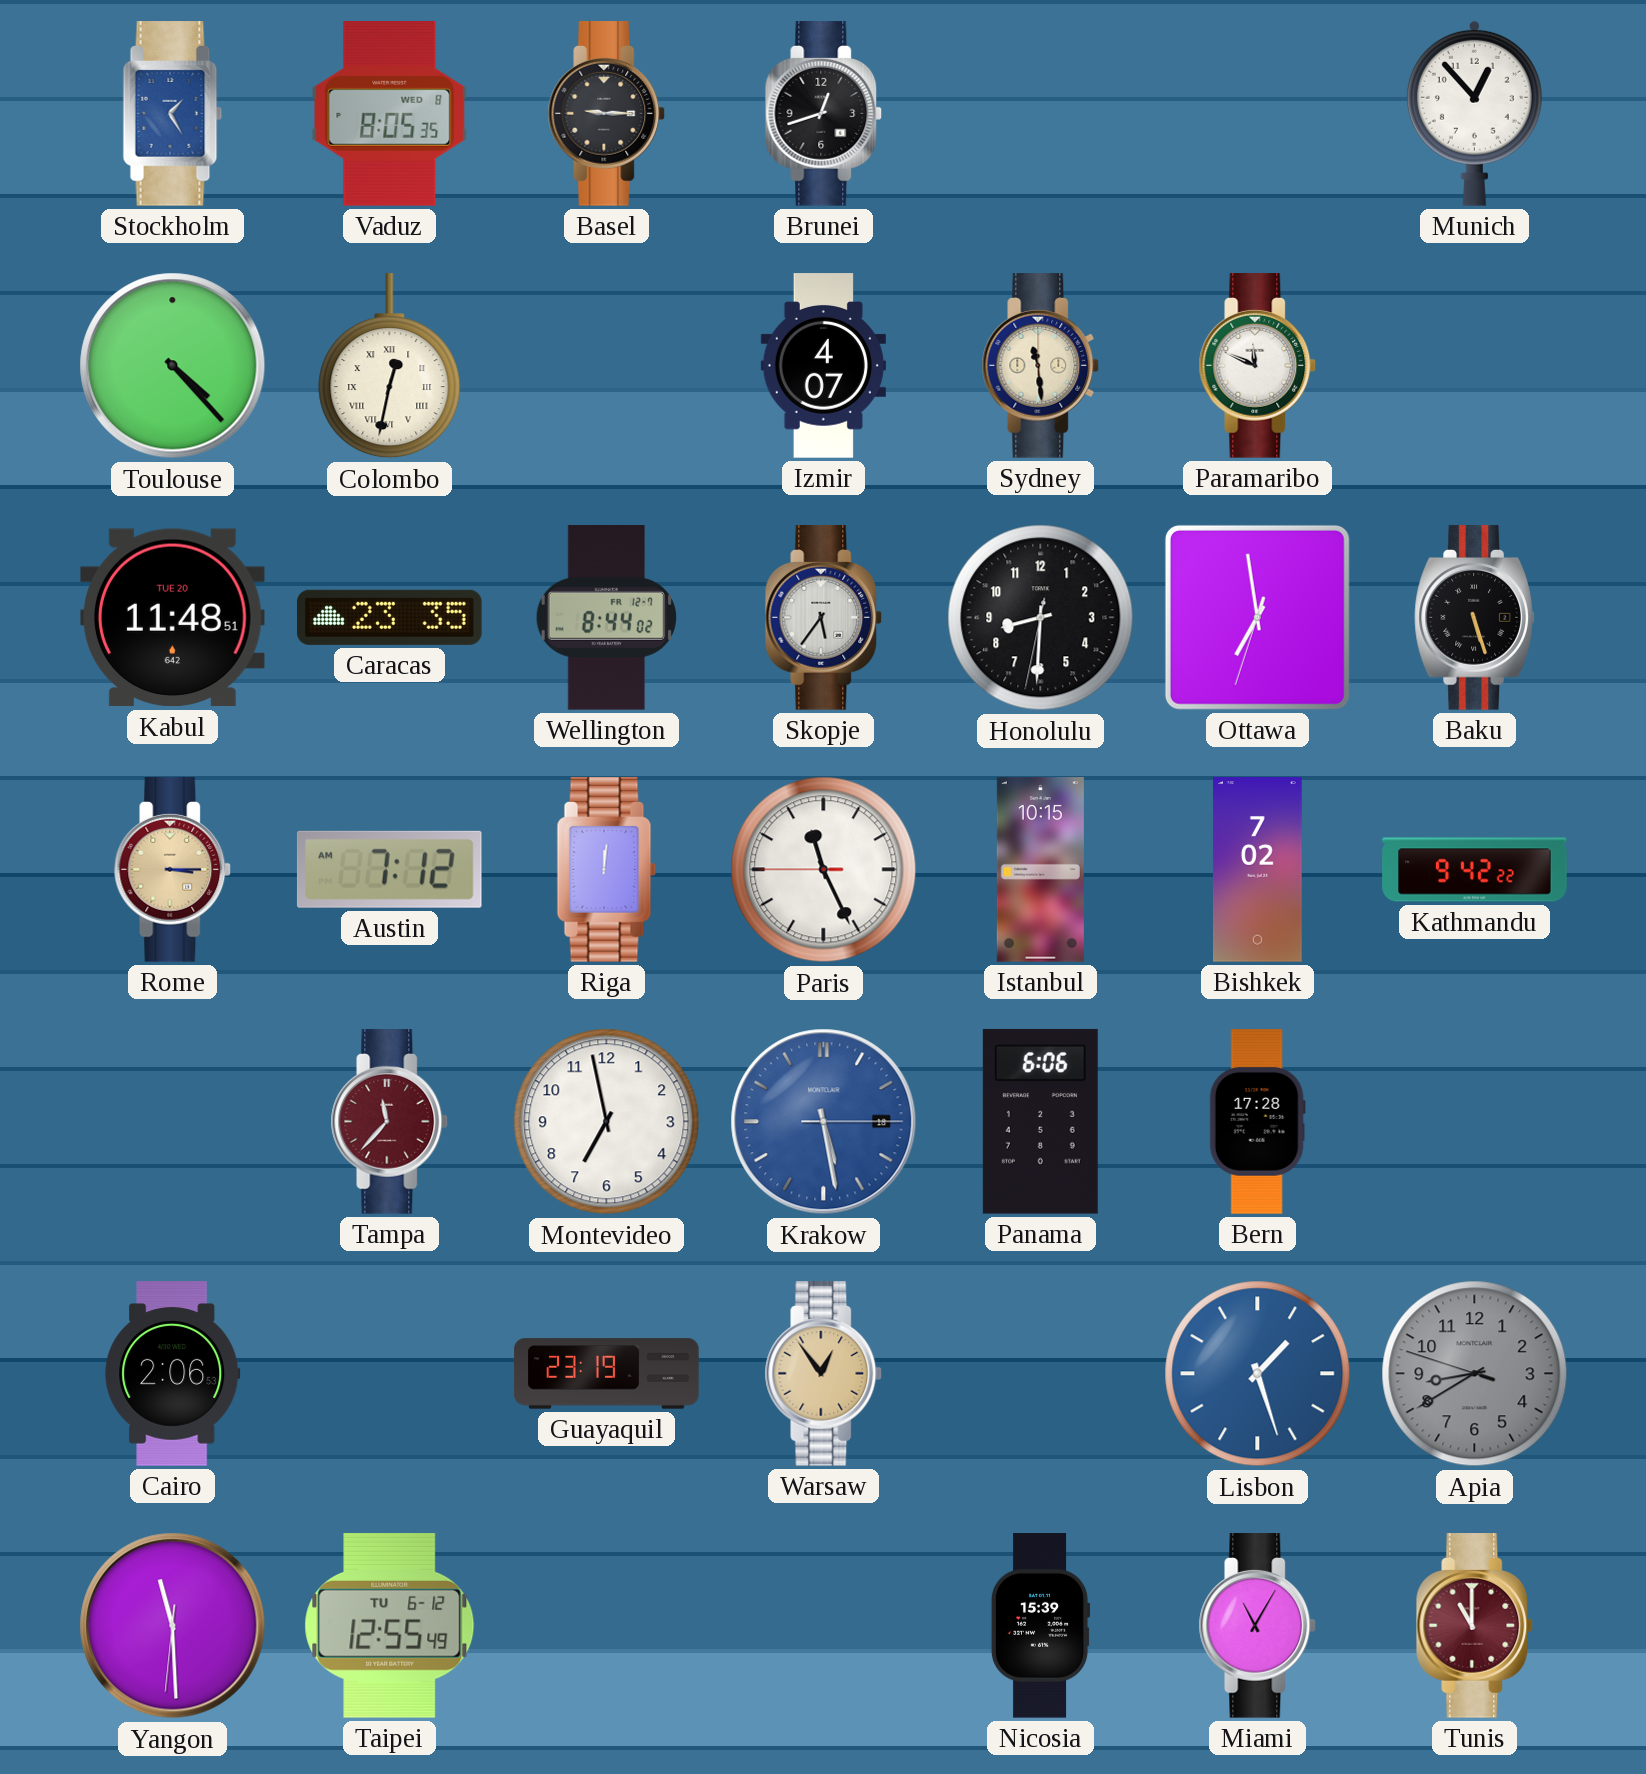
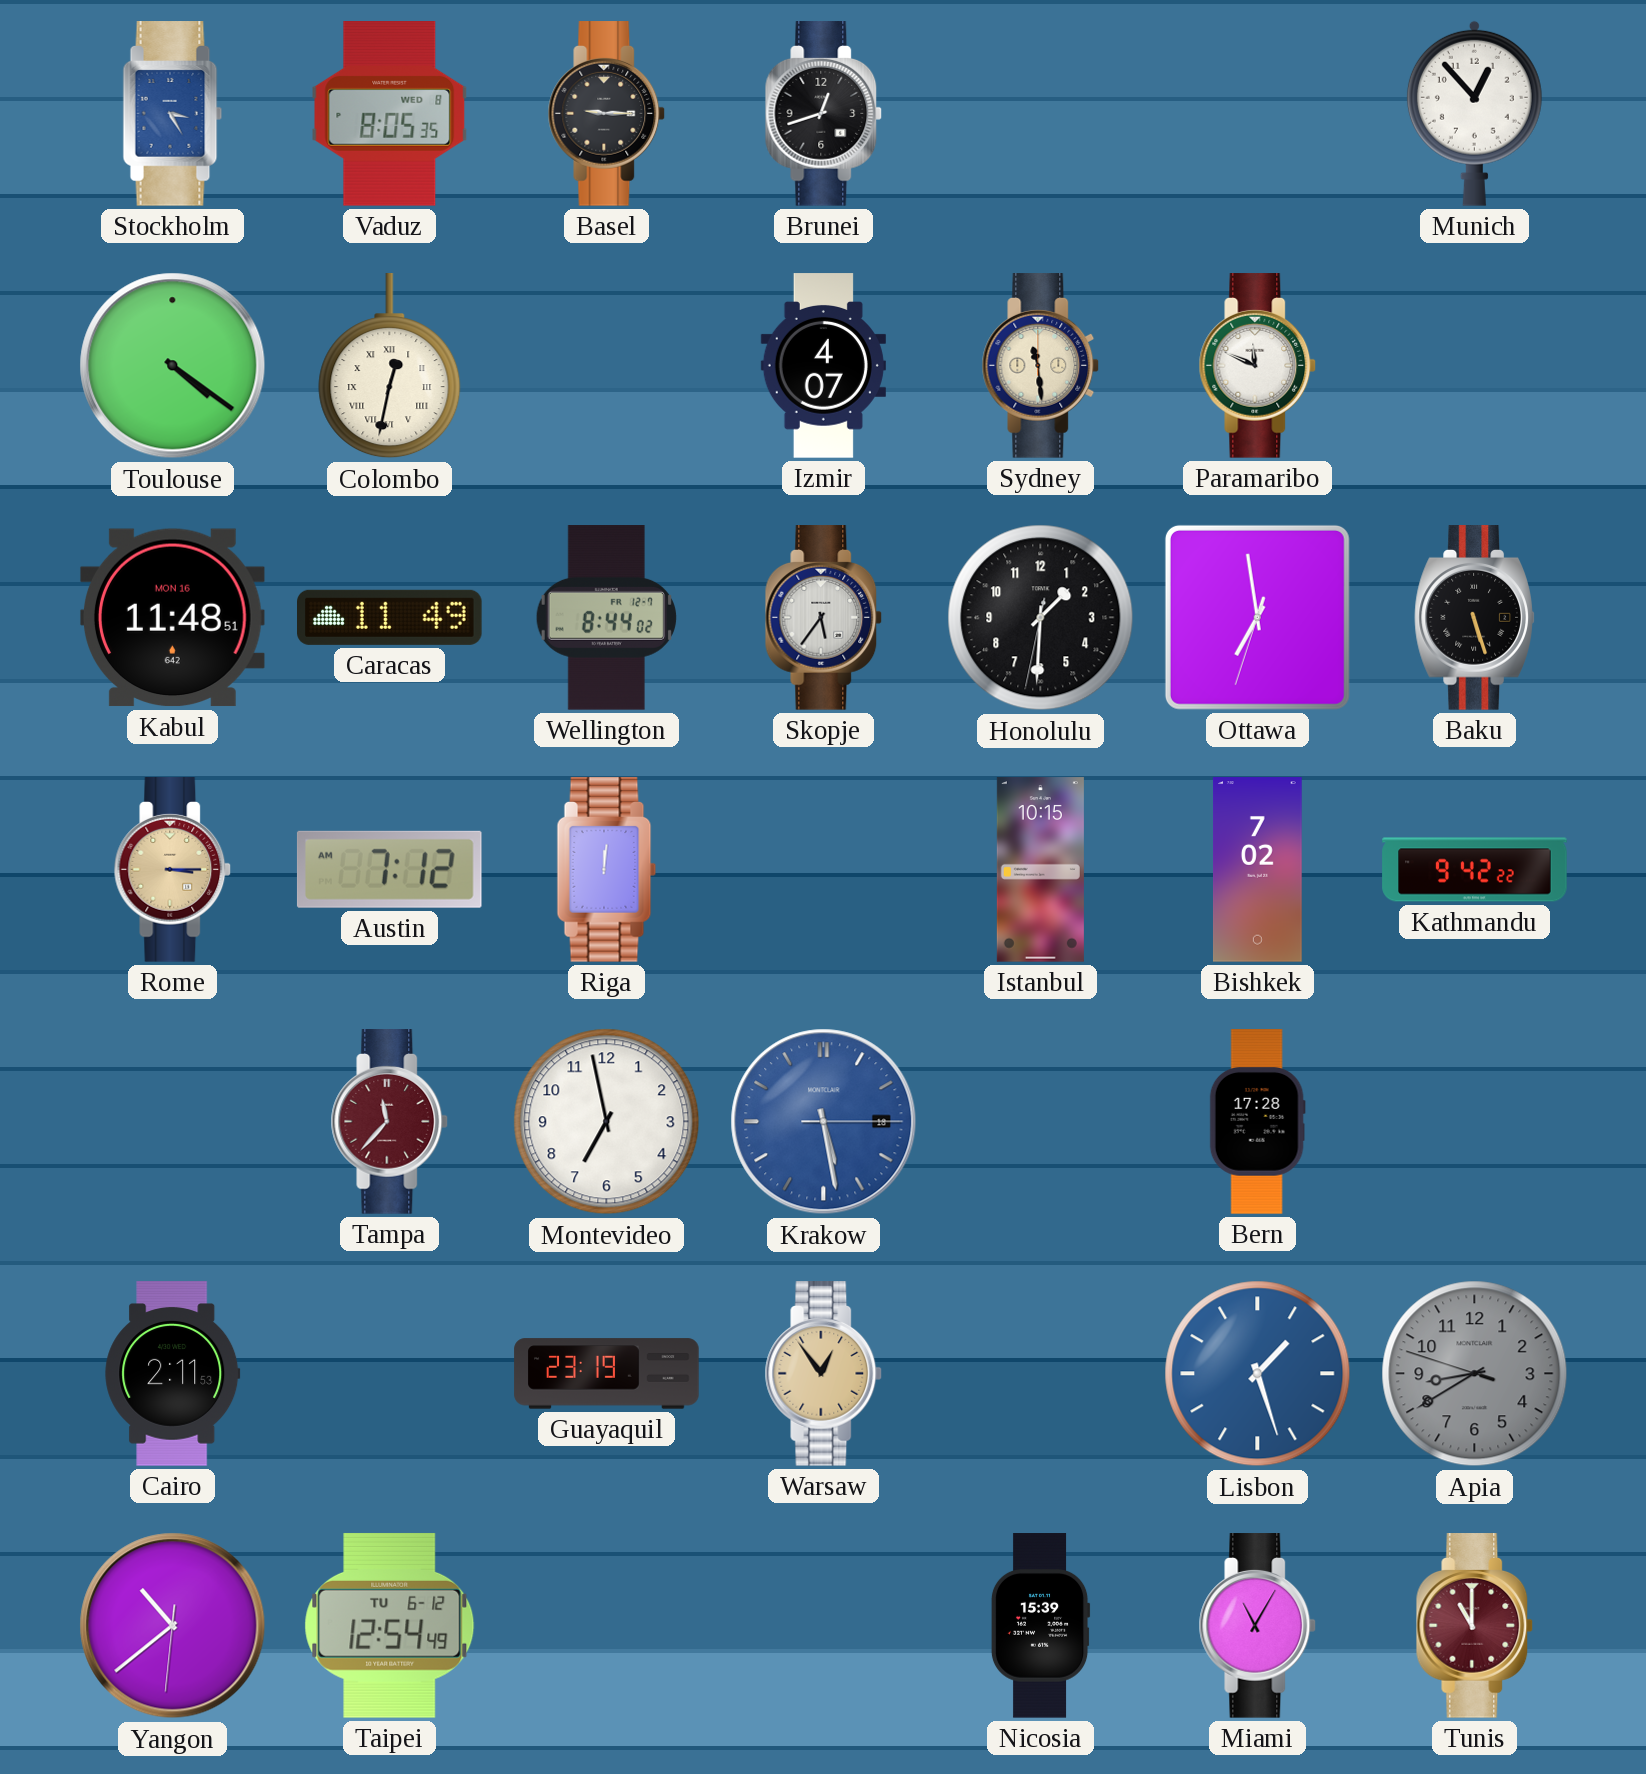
Stockholm: 1:25 -> 3:25
Toulouse: 4:23 -> 4:21
Kabul date: TUE 20 -> MON 16
Caracas: 23:35 -> 11:49
Honolulu: 8:30 -> 1:30
Paris: 11:25 -> none
Panama: 6:06 -> none
Cairo: 2:06 -> 2:11
Yangon: 11:29 -> 10:38
Taipei: 12:55 -> 12:54
